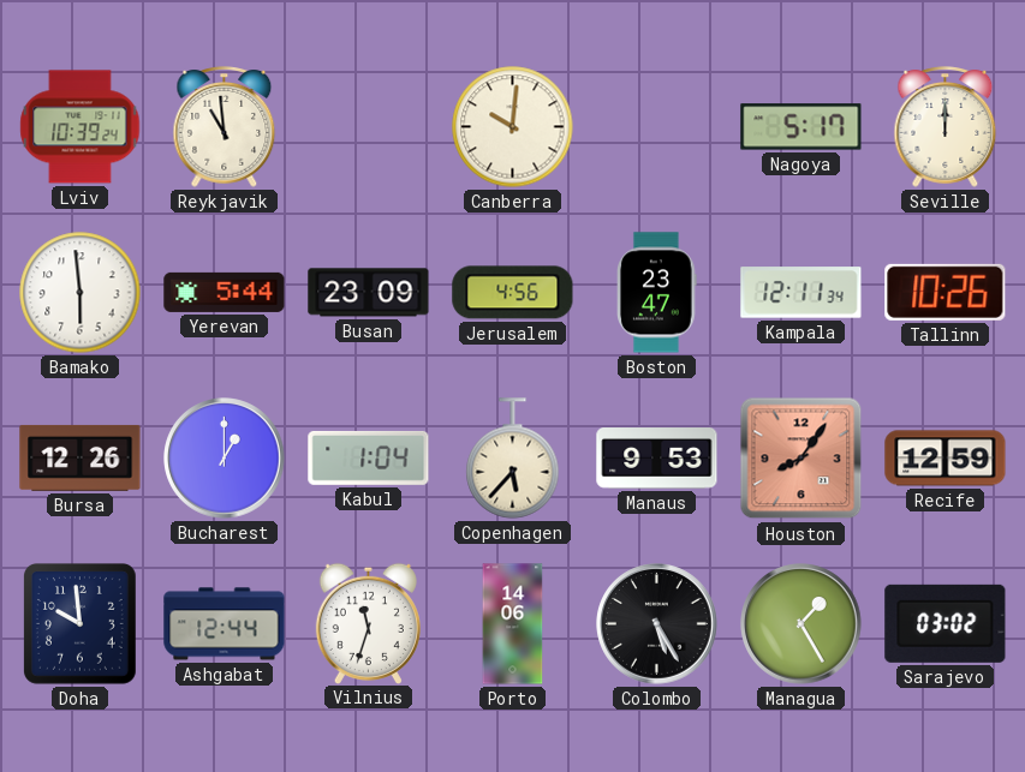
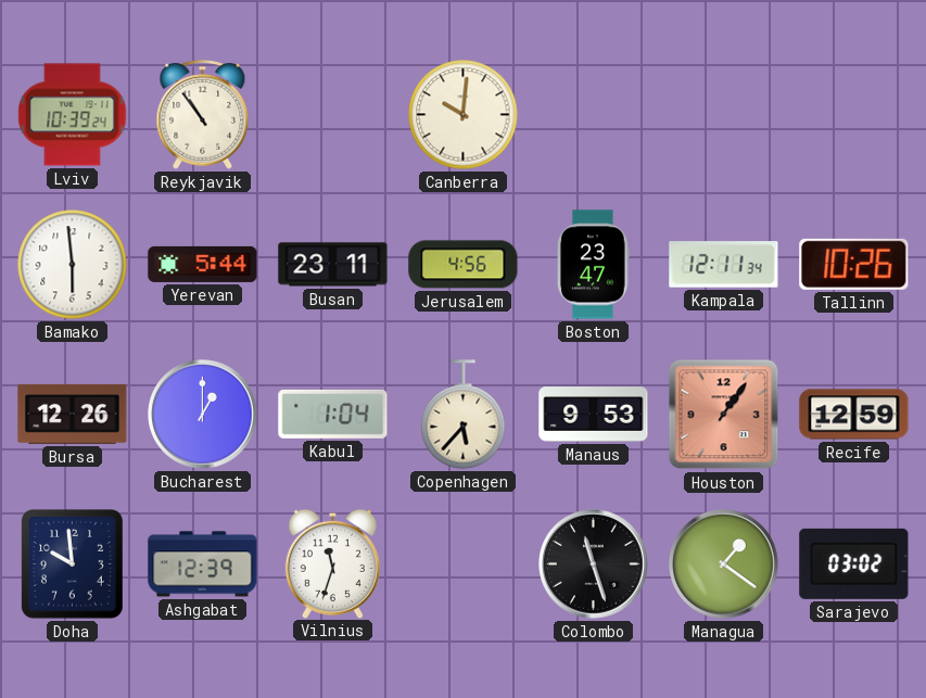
Reykjavik: 10:59 -> 10:54
Nagoya: 5:17 -> none
Seville: 12:00 -> none
Busan: 23:09 -> 23:11
Houston: 8:06 -> 1:06
Ashgabat: 12:44 -> 12:39
Porto: 14:06 -> none
Colombo: 5:25 -> 11:27
Managua: 1:25 -> 1:21
